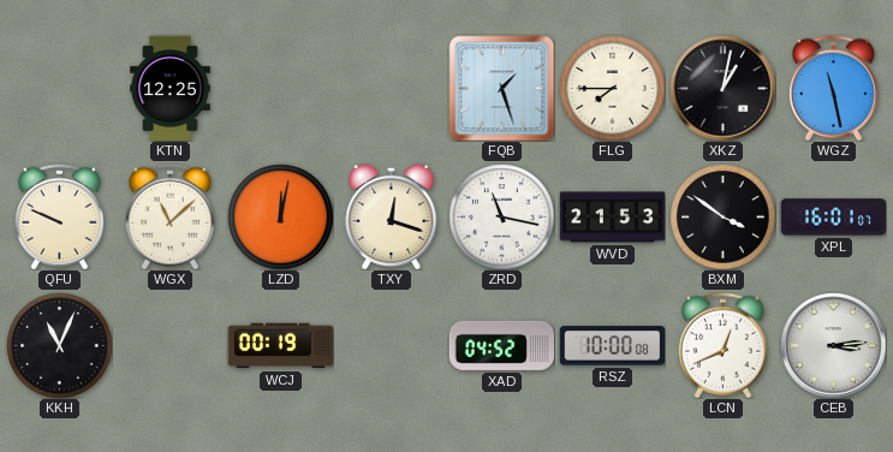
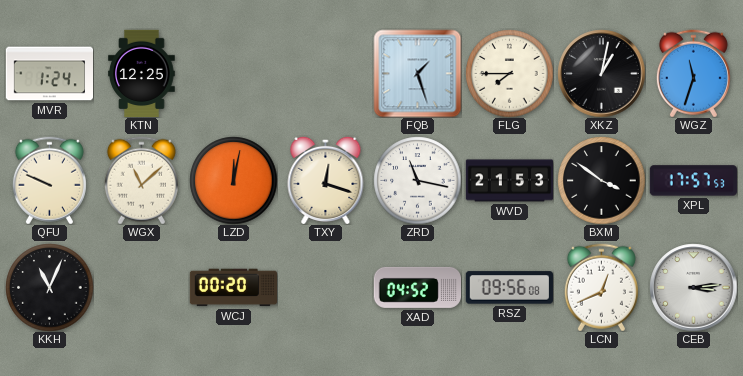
MVR: none -> 1:24
WGZ: 11:28 -> 11:33
XPL: 16:01 -> 17:57
WCJ: 00:19 -> 00:20
RSZ: 10:00 -> 09:56
